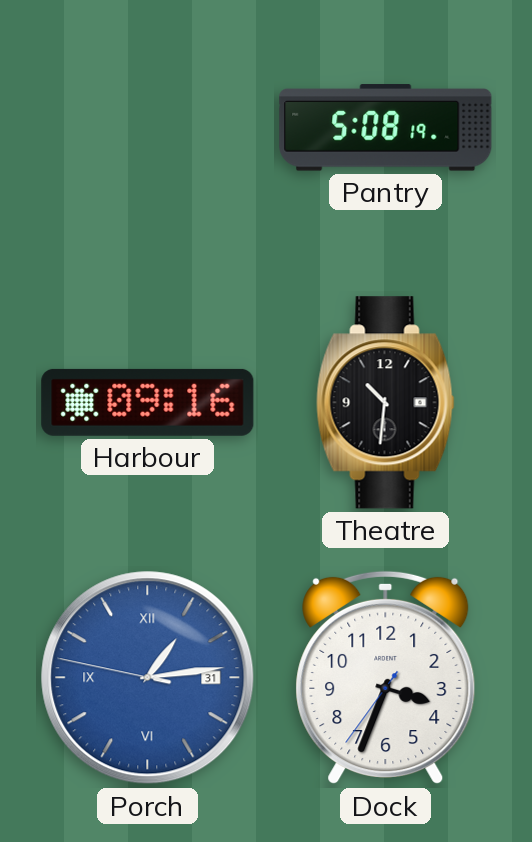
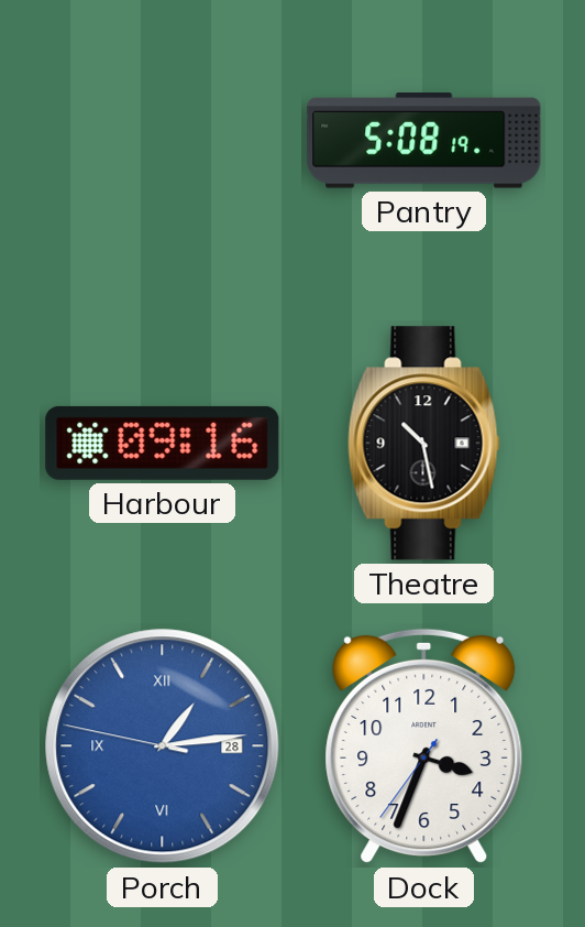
Theatre: 10:31 -> 10:28
Porch date: 31 -> 28
